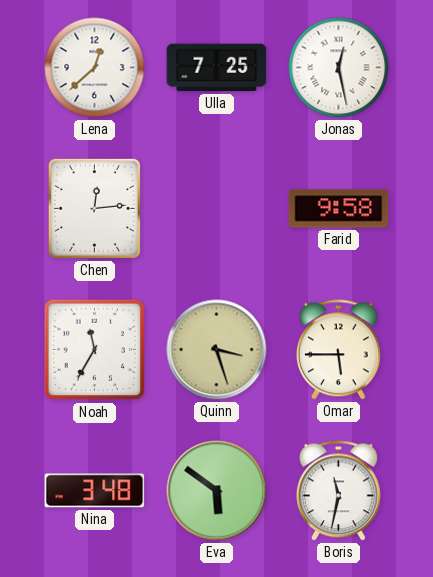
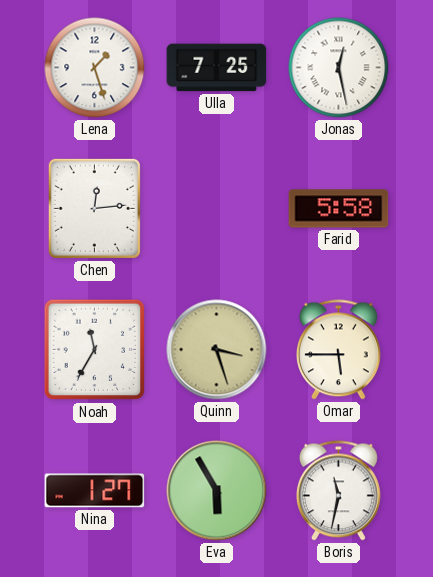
Lena: 12:38 -> 1:27
Farid: 9:58 -> 5:58
Nina: 3:48 -> 1:27
Eva: 5:51 -> 5:55
